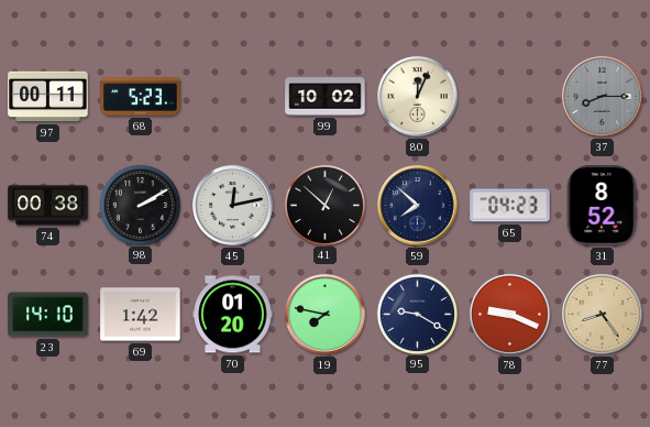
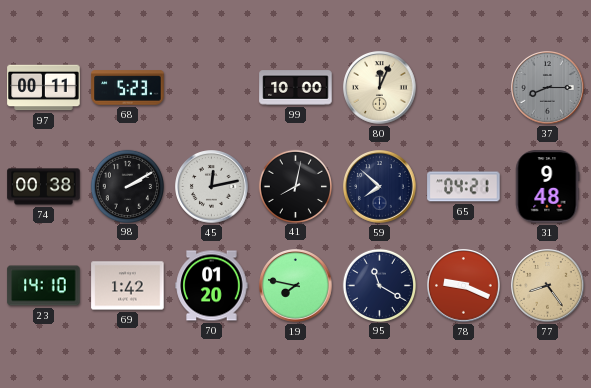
99: 10:02 -> 10:00
41: 12:52 -> 8:02
65: 04:23 -> 04:21
31: 8:52 -> 9:48
95: 9:20 -> 11:20
